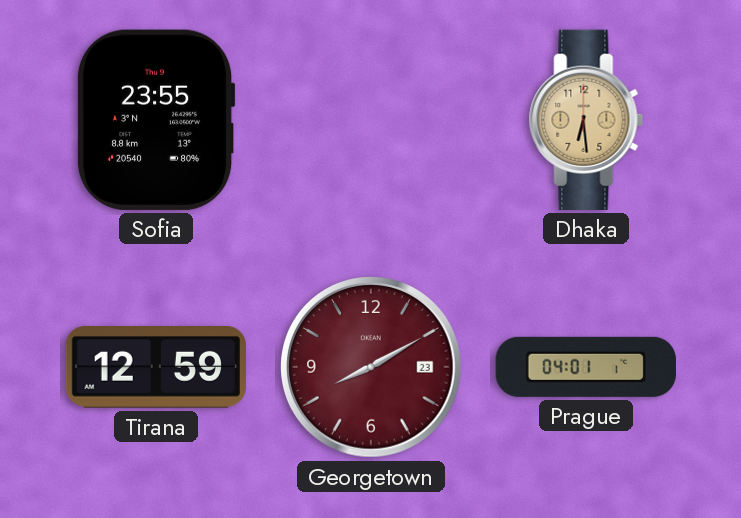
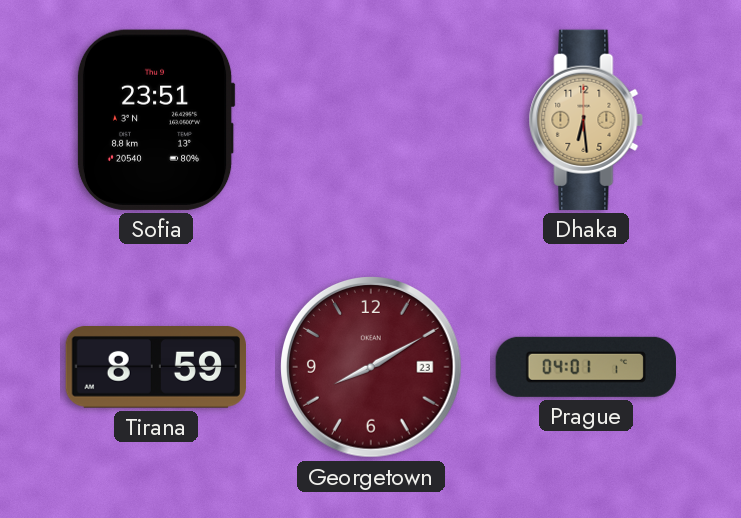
Sofia: 23:55 -> 23:51
Tirana: 12:59 -> 8:59
